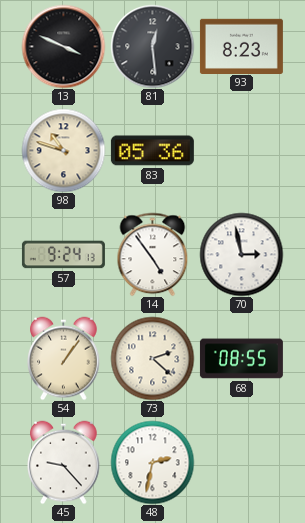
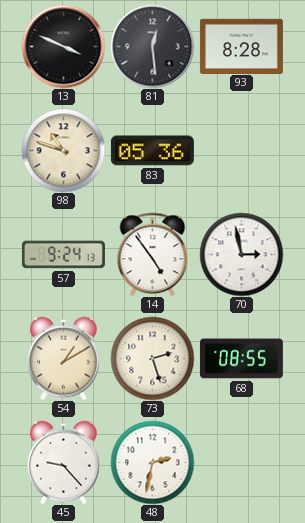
93: 8:23 -> 8:28
54: 1:06 -> 1:10
73: 2:22 -> 2:27
